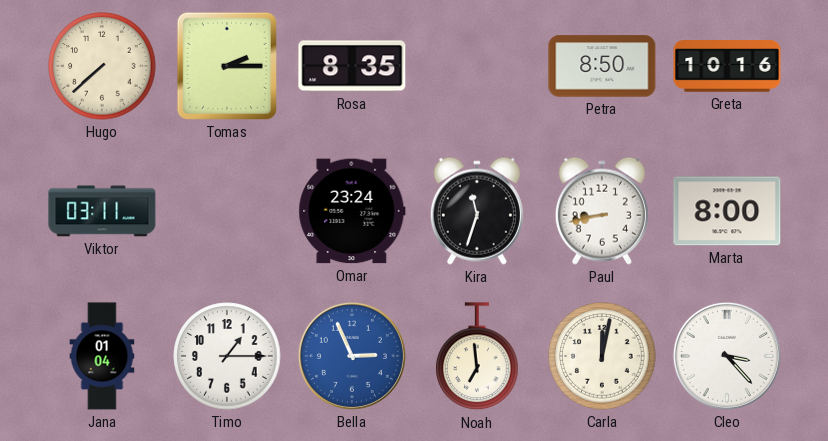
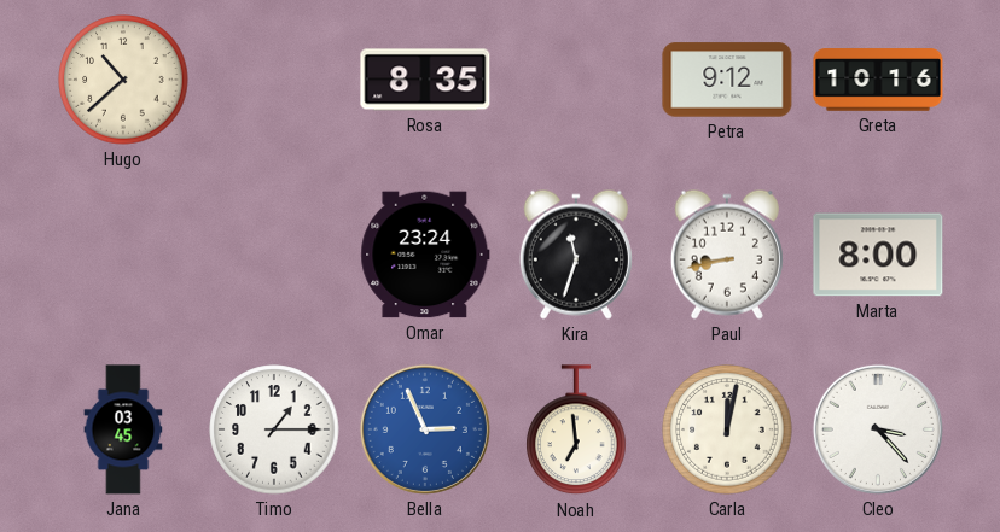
Hugo: 7:38 -> 10:38
Tomas: 2:15 -> none
Petra: 8:50 -> 9:12
Viktor: 03:11 -> none
Jana: 01:04 -> 03:45
